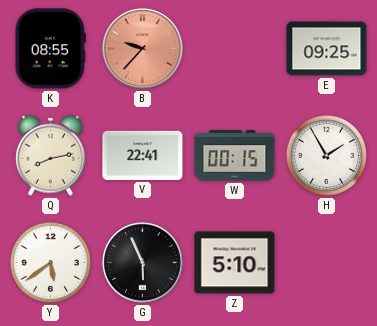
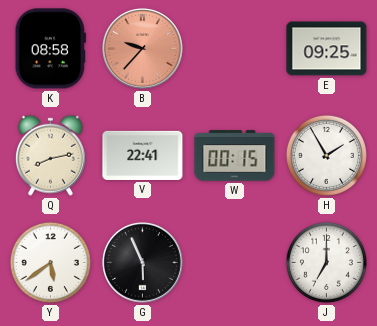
K: 08:55 -> 08:58
Z: 5:10 -> none
J: none -> 7:00
